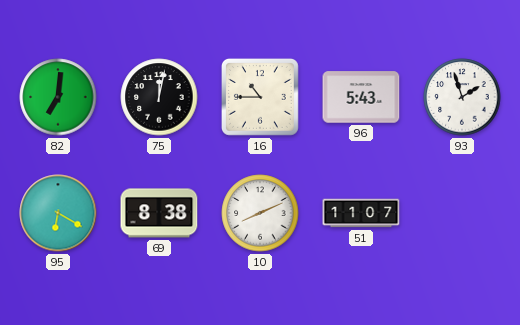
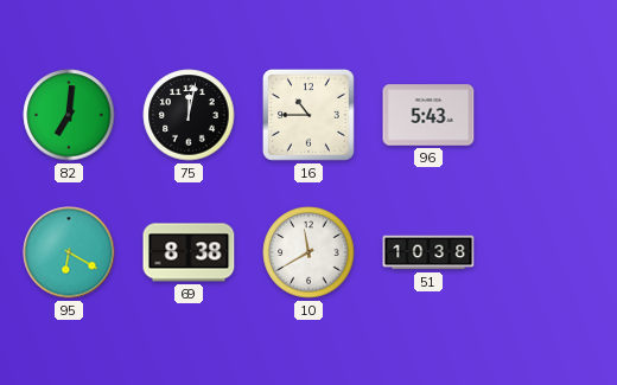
93: 1:57 -> none
10: 8:11 -> 11:40
51: 11:07 -> 10:38
